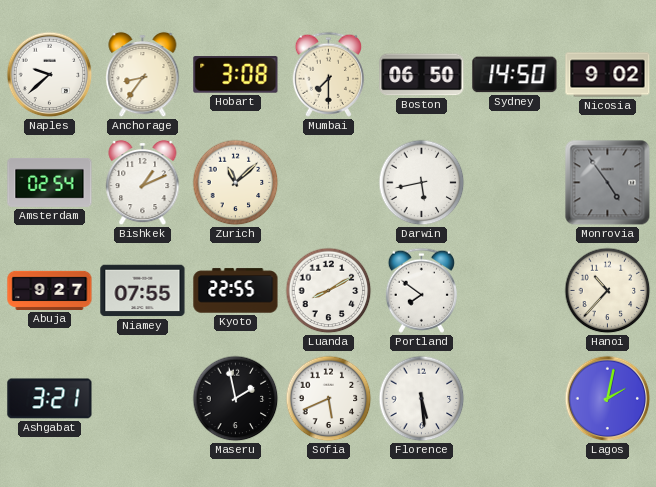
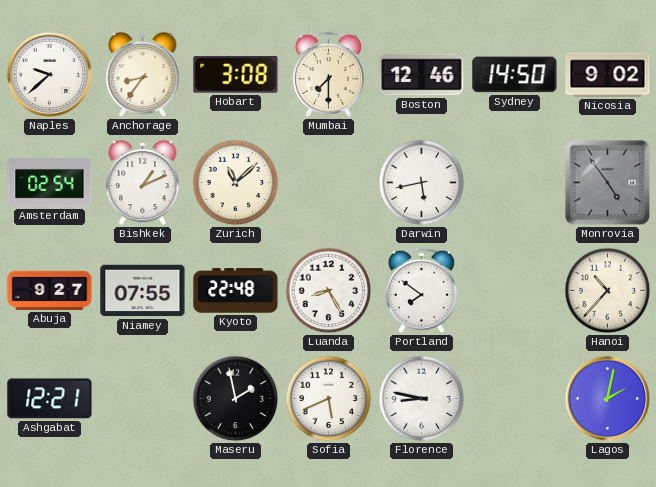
Boston: 06:50 -> 12:46
Kyoto: 22:55 -> 22:48
Luanda: 8:10 -> 8:25
Ashgabat: 3:21 -> 12:21
Florence: 5:29 -> 8:47
